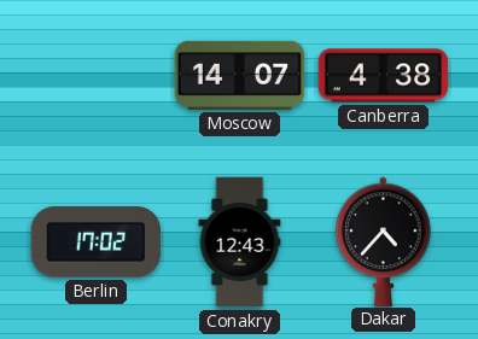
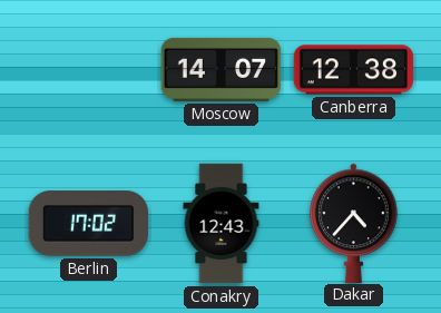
Canberra: 4:38 -> 12:38
